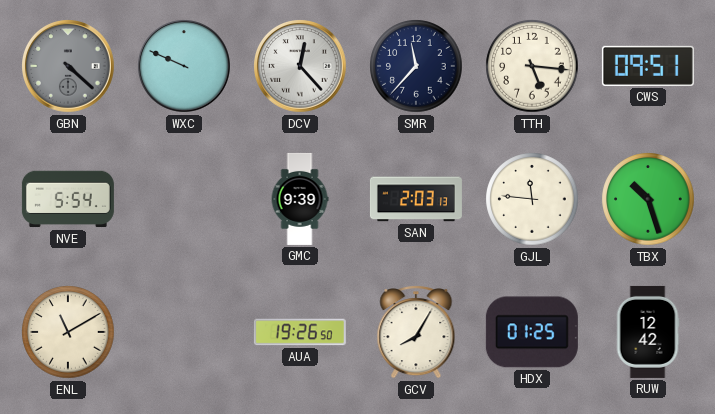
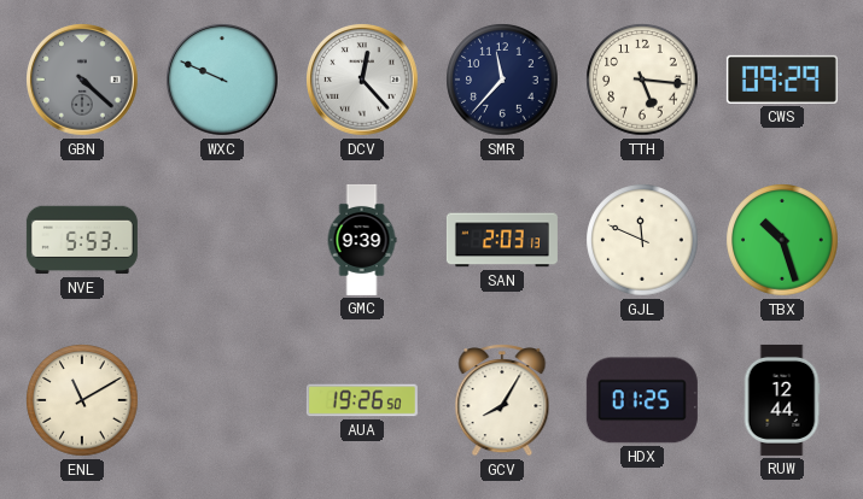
CWS: 09:51 -> 09:29
NVE: 5:54 -> 5:53
GJL: 11:46 -> 11:49
RUW: 12:42 -> 12:44
